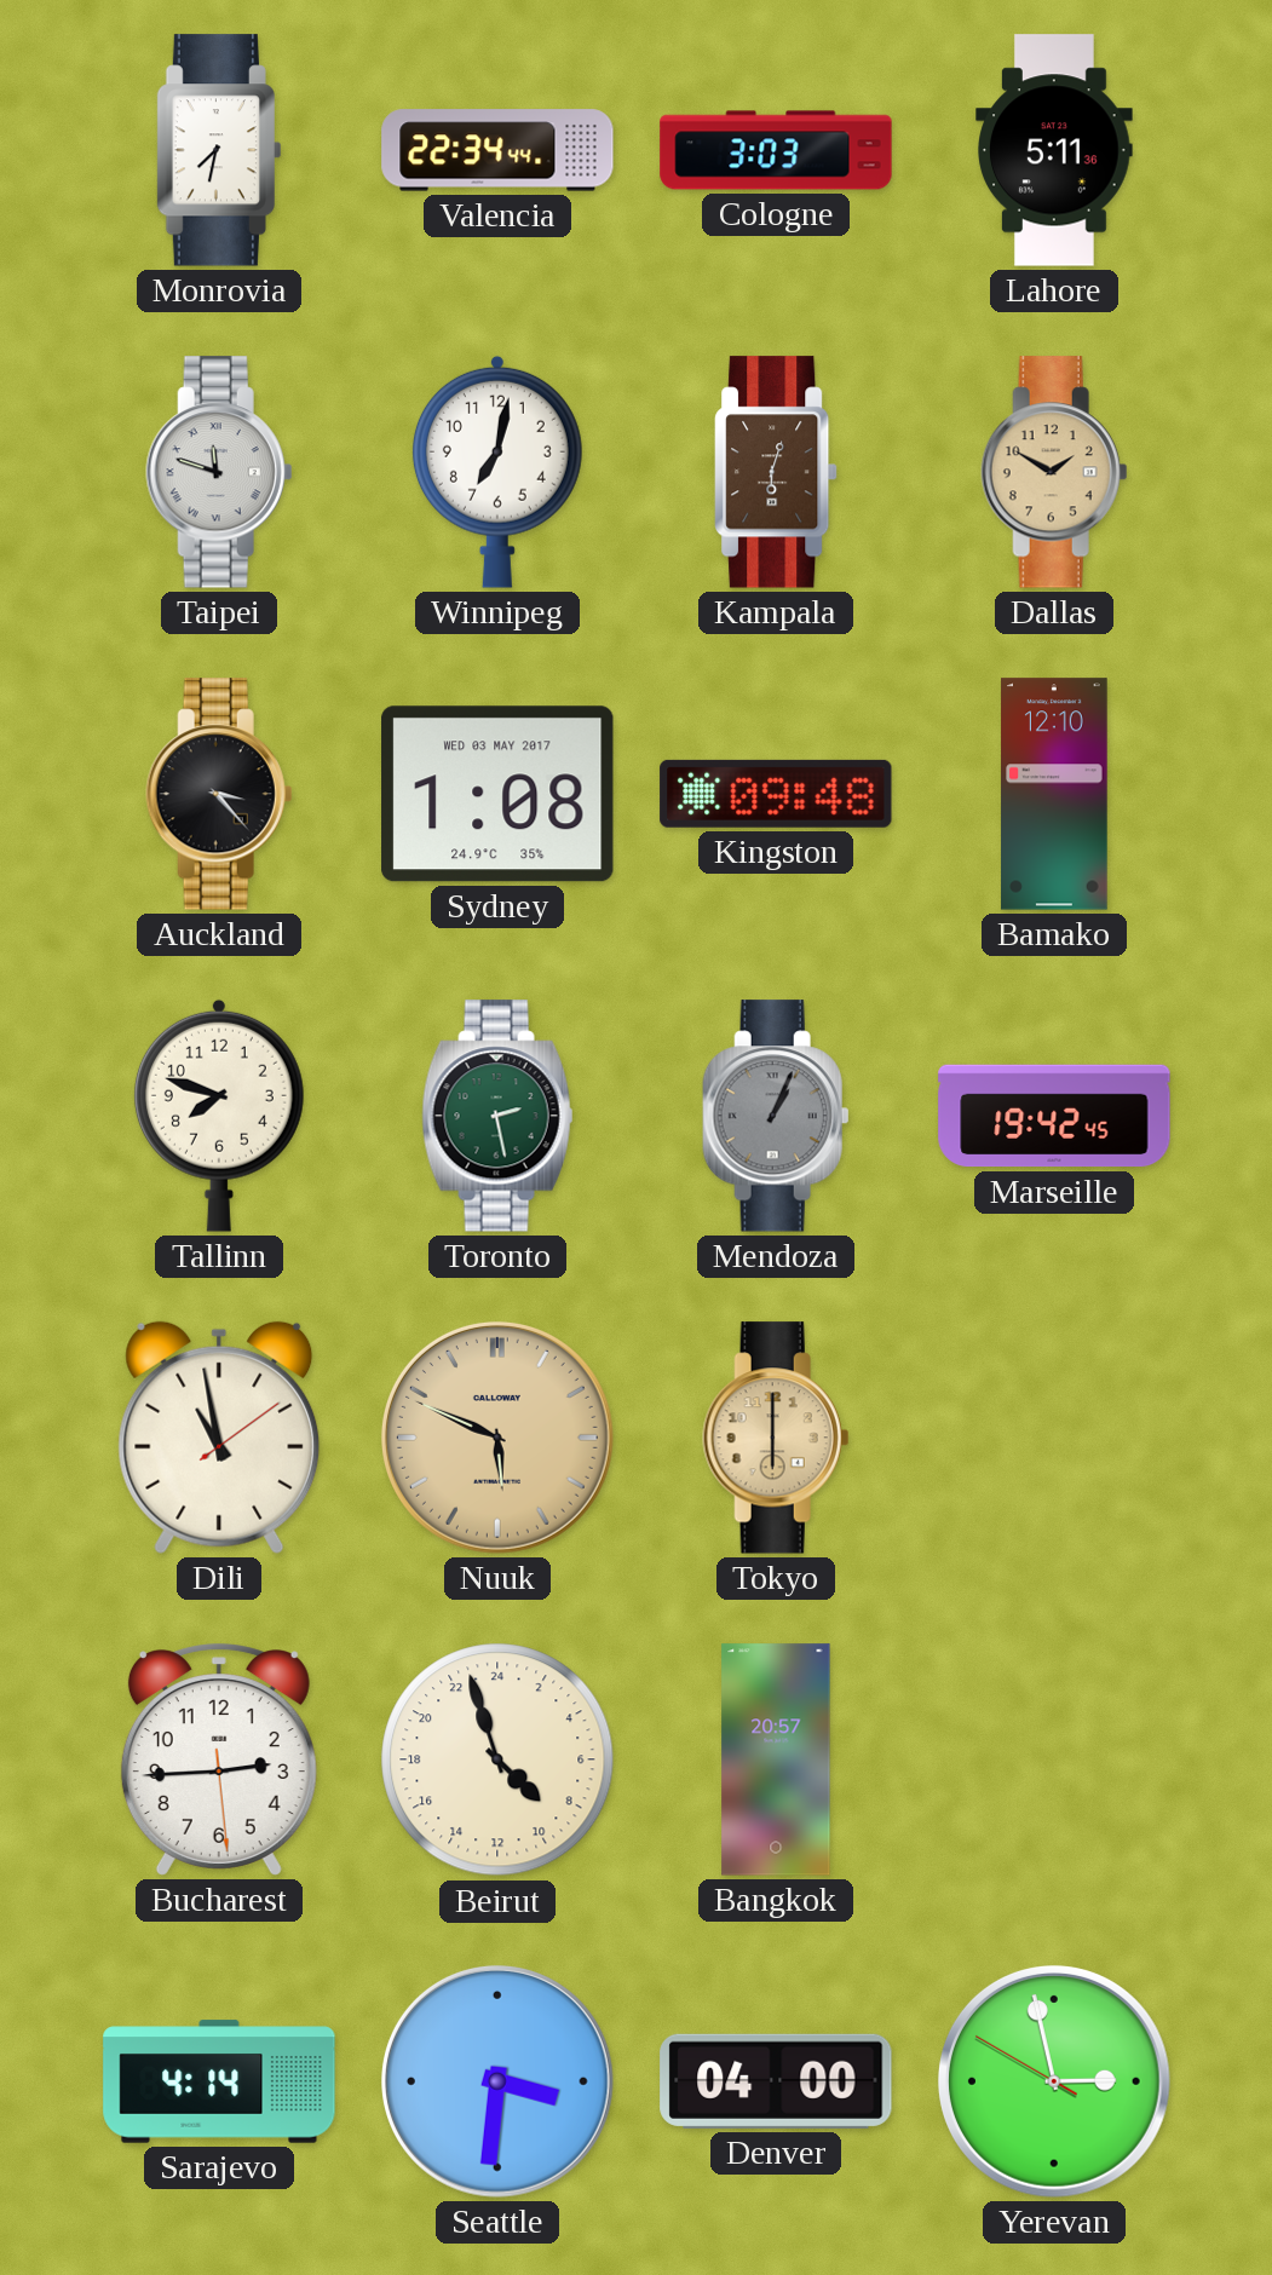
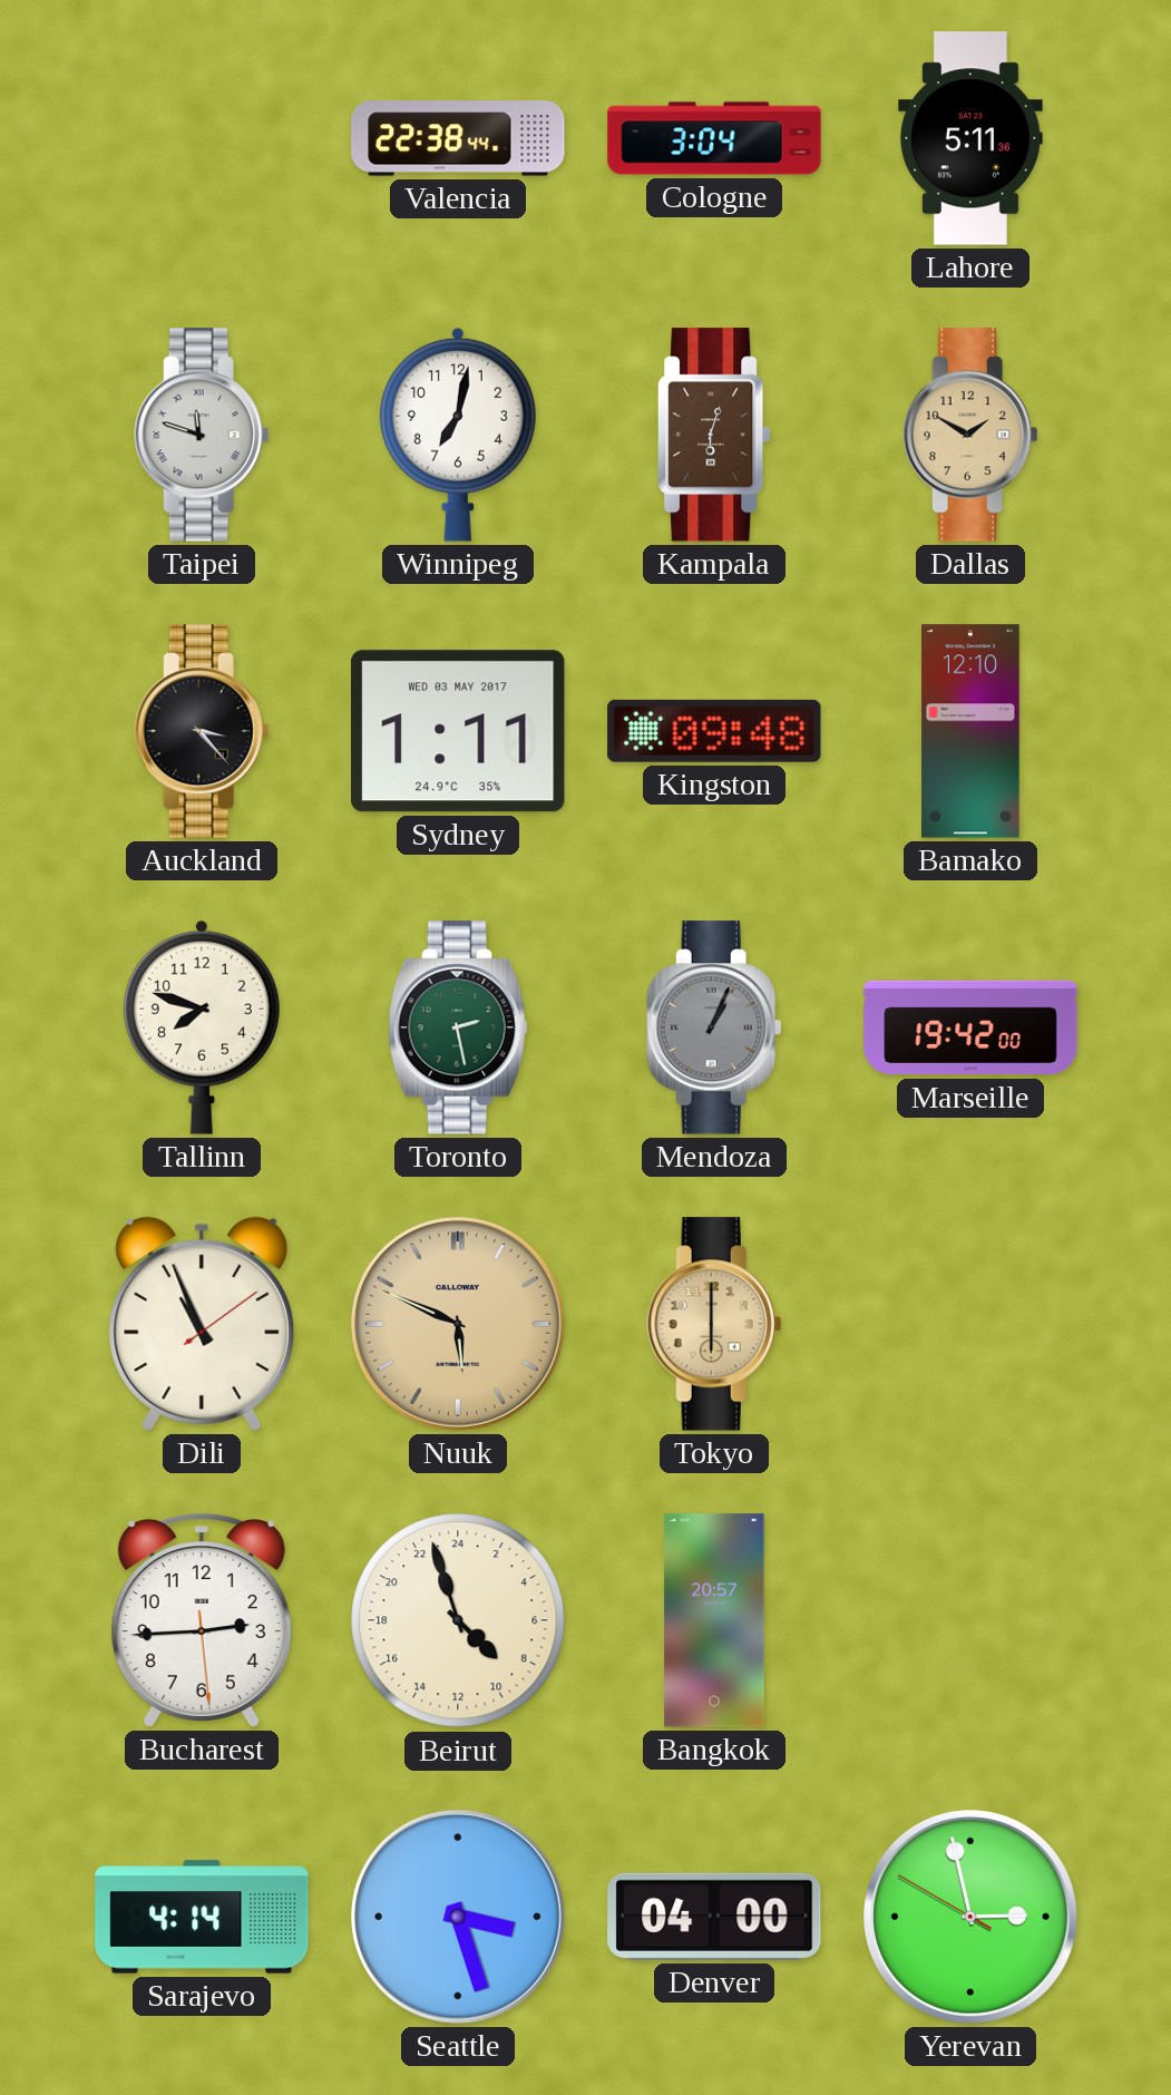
Monrovia: 7:32 -> none
Valencia: 22:34 -> 22:38
Cologne: 3:03 -> 3:04
Sydney: 1:08 -> 1:11
Marseille: 19:42:45 -> 19:42:00
Dili: 10:58 -> 10:56
Seattle: 3:31 -> 3:27
